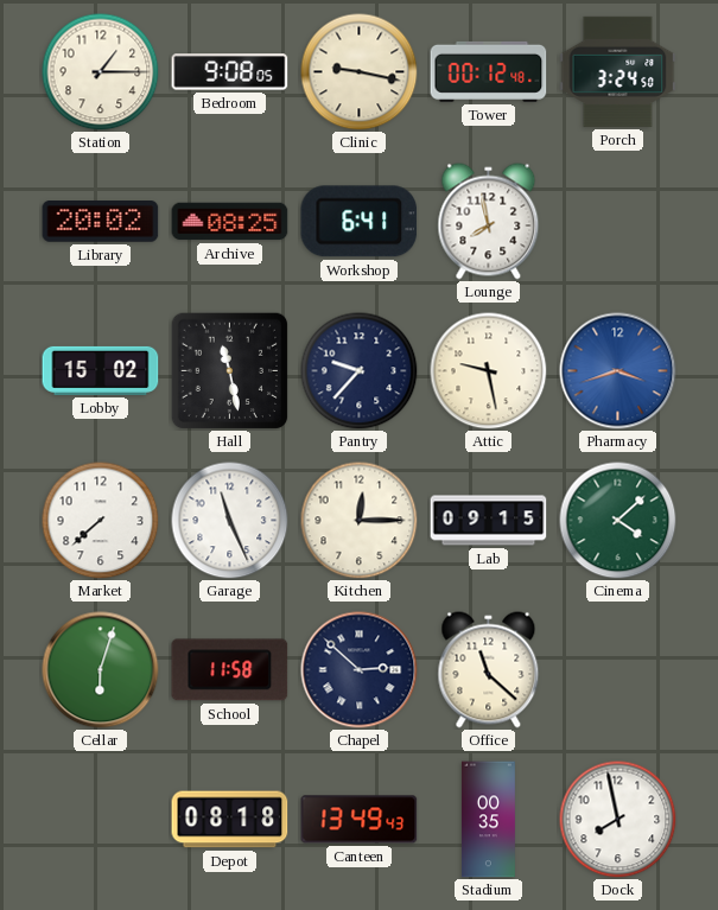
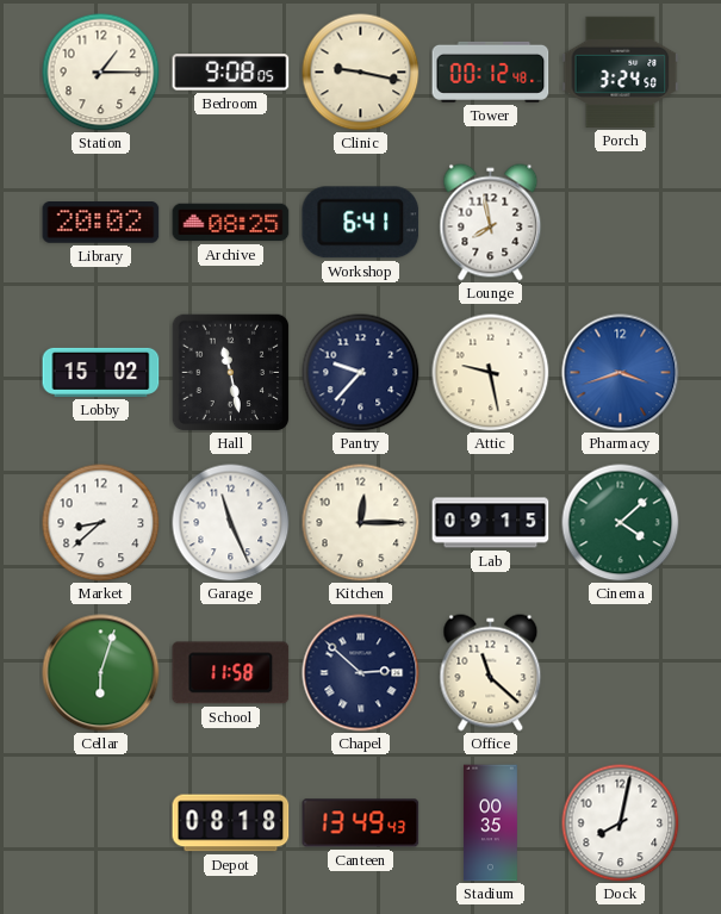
Market: 7:38 -> 8:38
Dock: 7:58 -> 8:02
